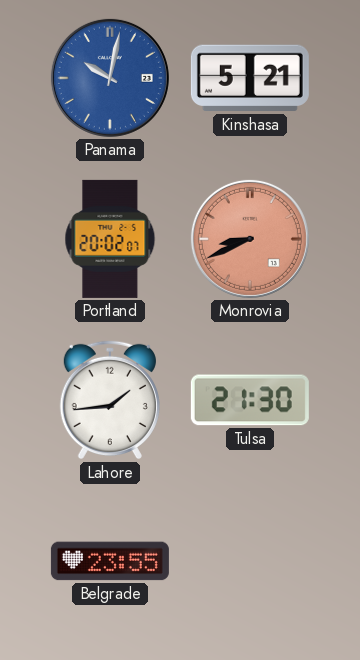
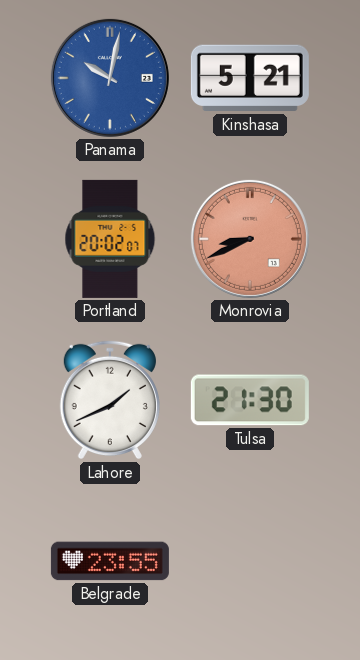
Lahore: 1:44 -> 1:41
